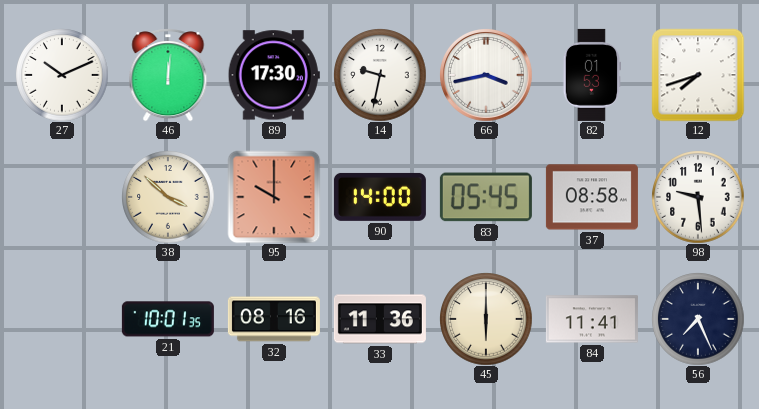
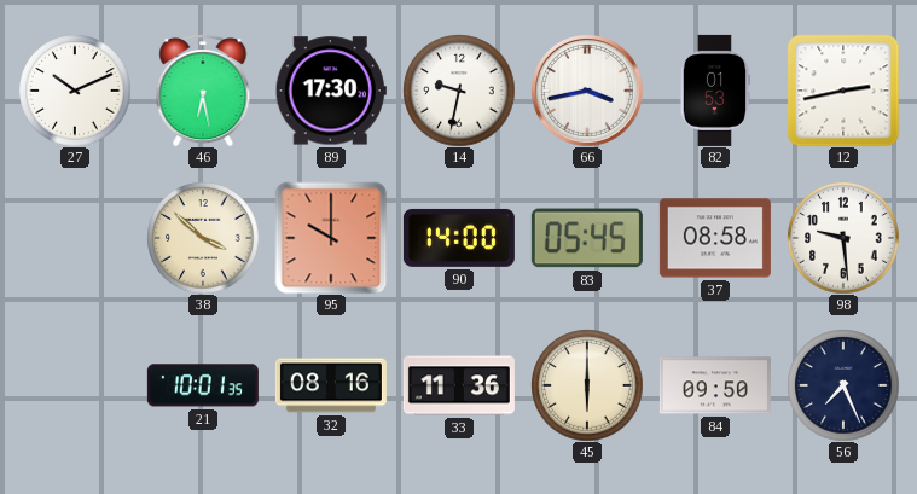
46: 12:01 -> 6:28
12: 7:42 -> 2:43
84: 11:41 -> 09:50
